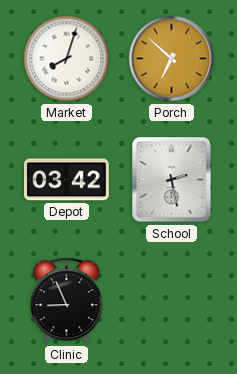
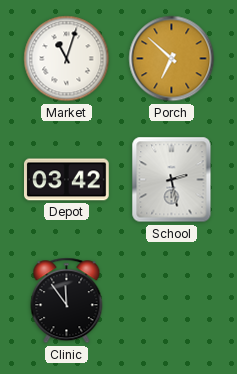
Market: 8:03 -> 11:03
Clinic: 8:56 -> 11:54
